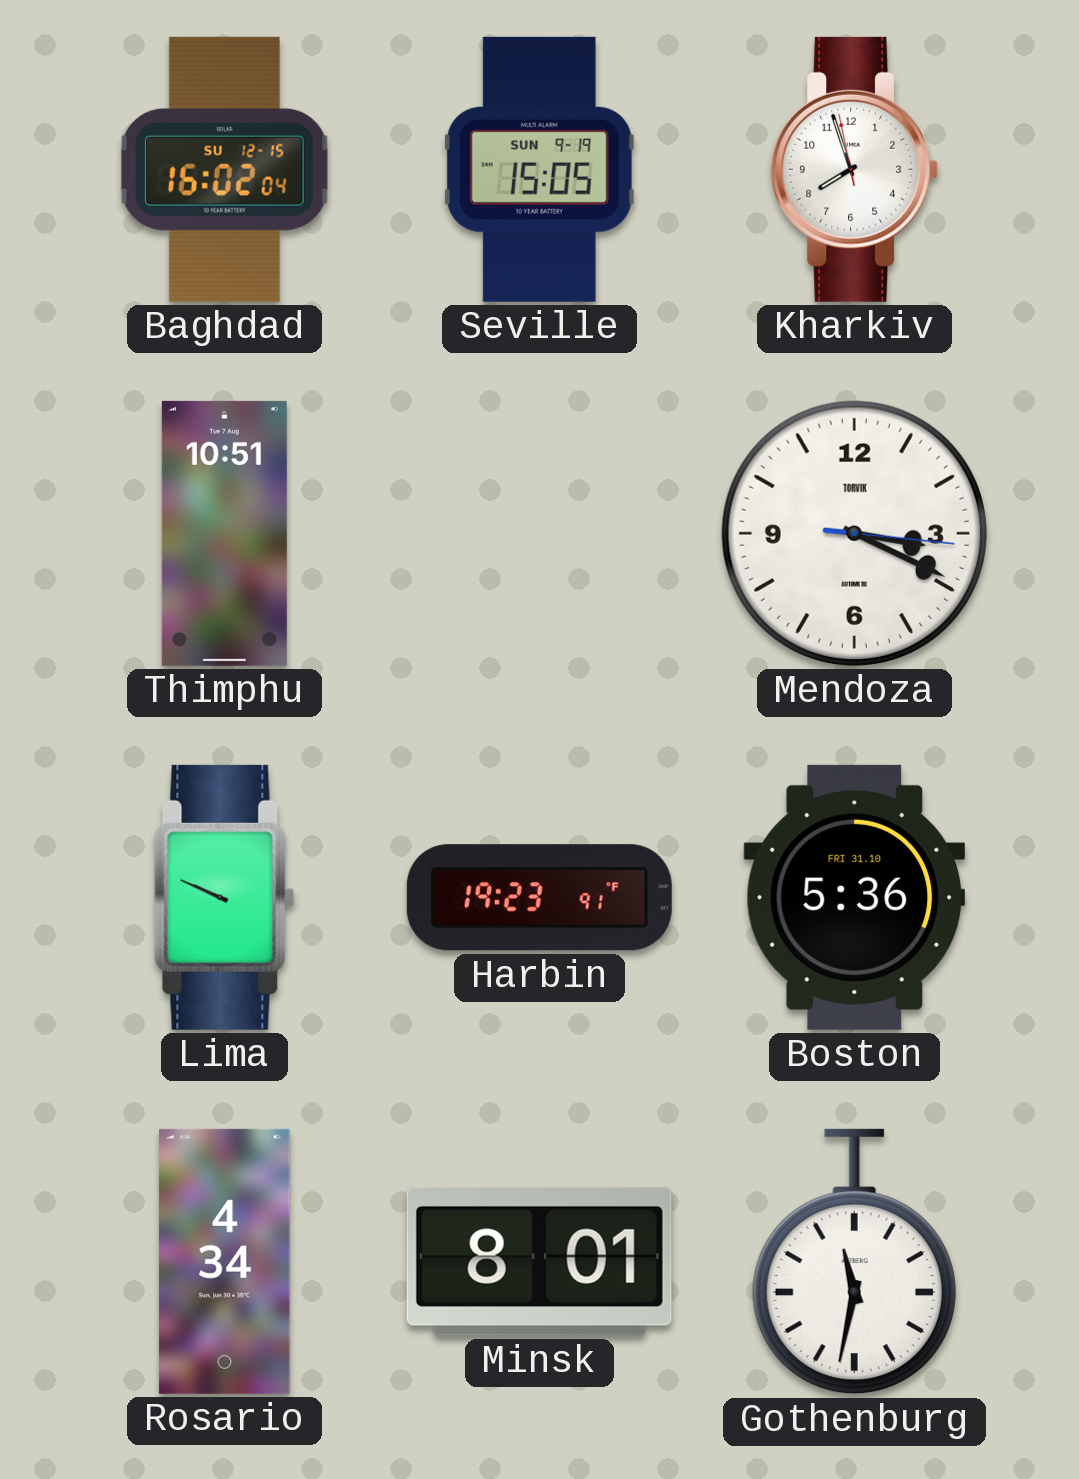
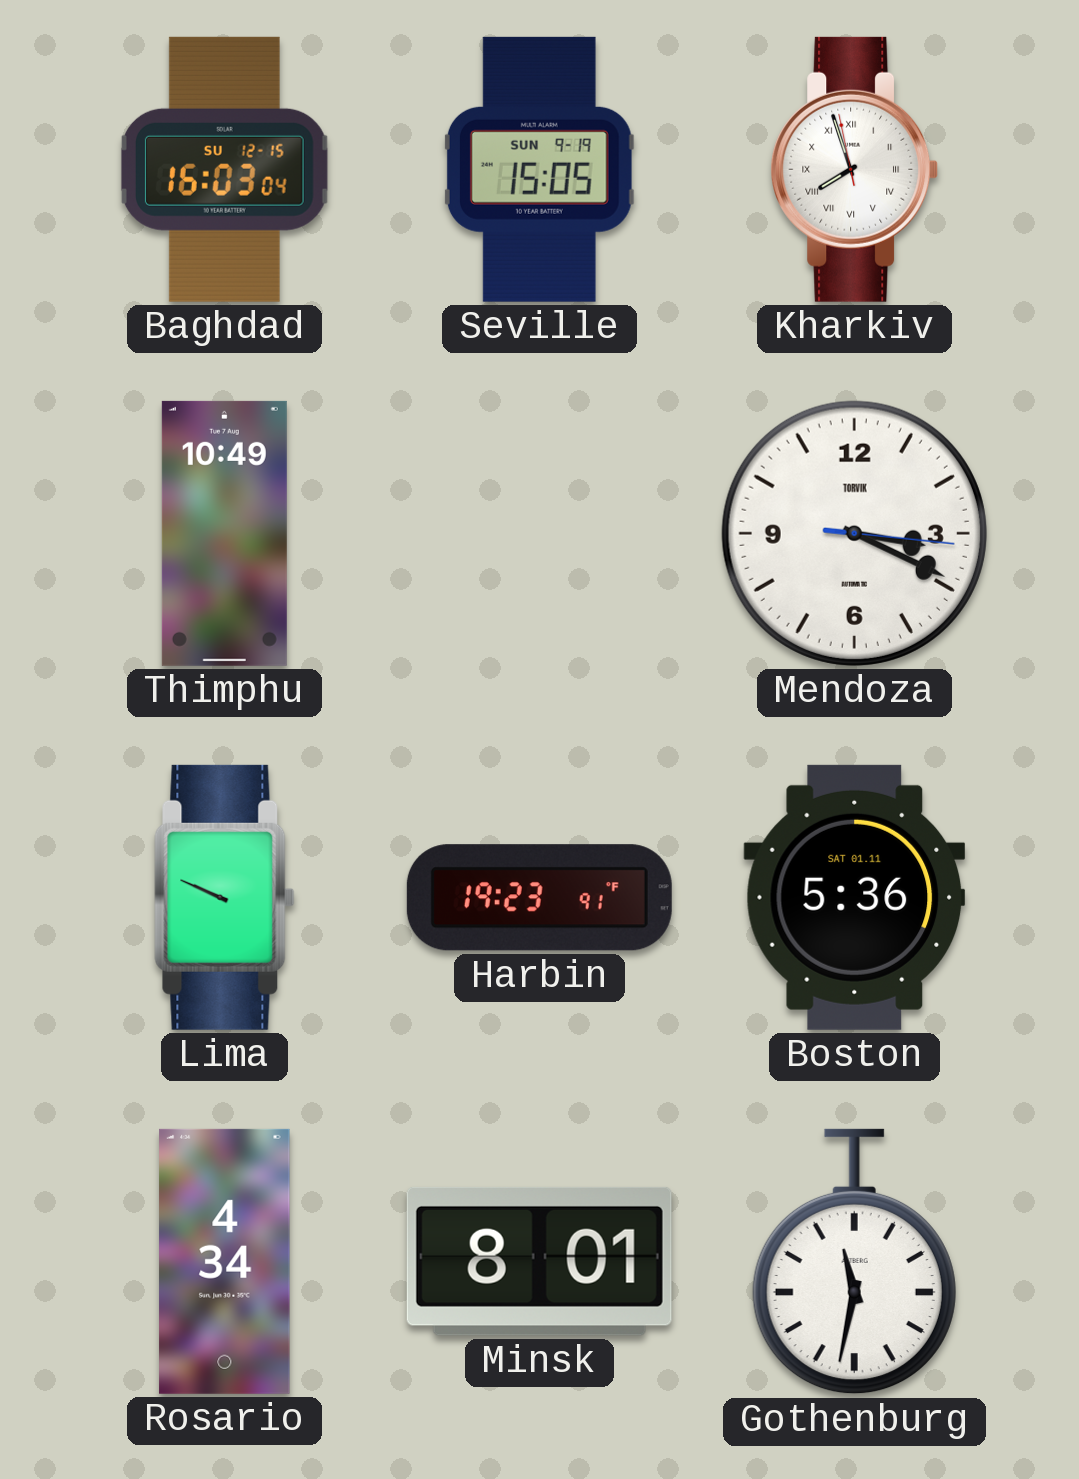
Baghdad: 16:02 -> 16:03
Kharkiv numerals: Arabic -> Roman
Thimphu: 10:51 -> 10:49
Boston date: FRI 31.10 -> SAT 01.11
